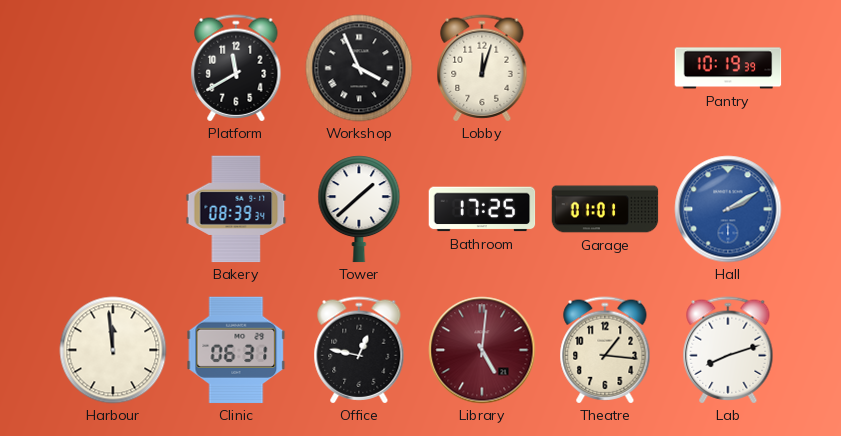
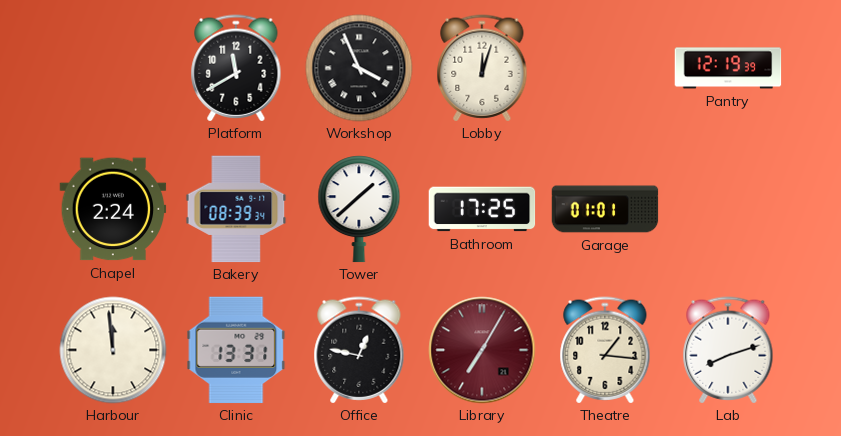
Pantry: 10:19 -> 12:19
Chapel: none -> 2:24
Hall: 2:10 -> none
Clinic: 06:31 -> 13:31
Library: 5:01 -> 7:05
